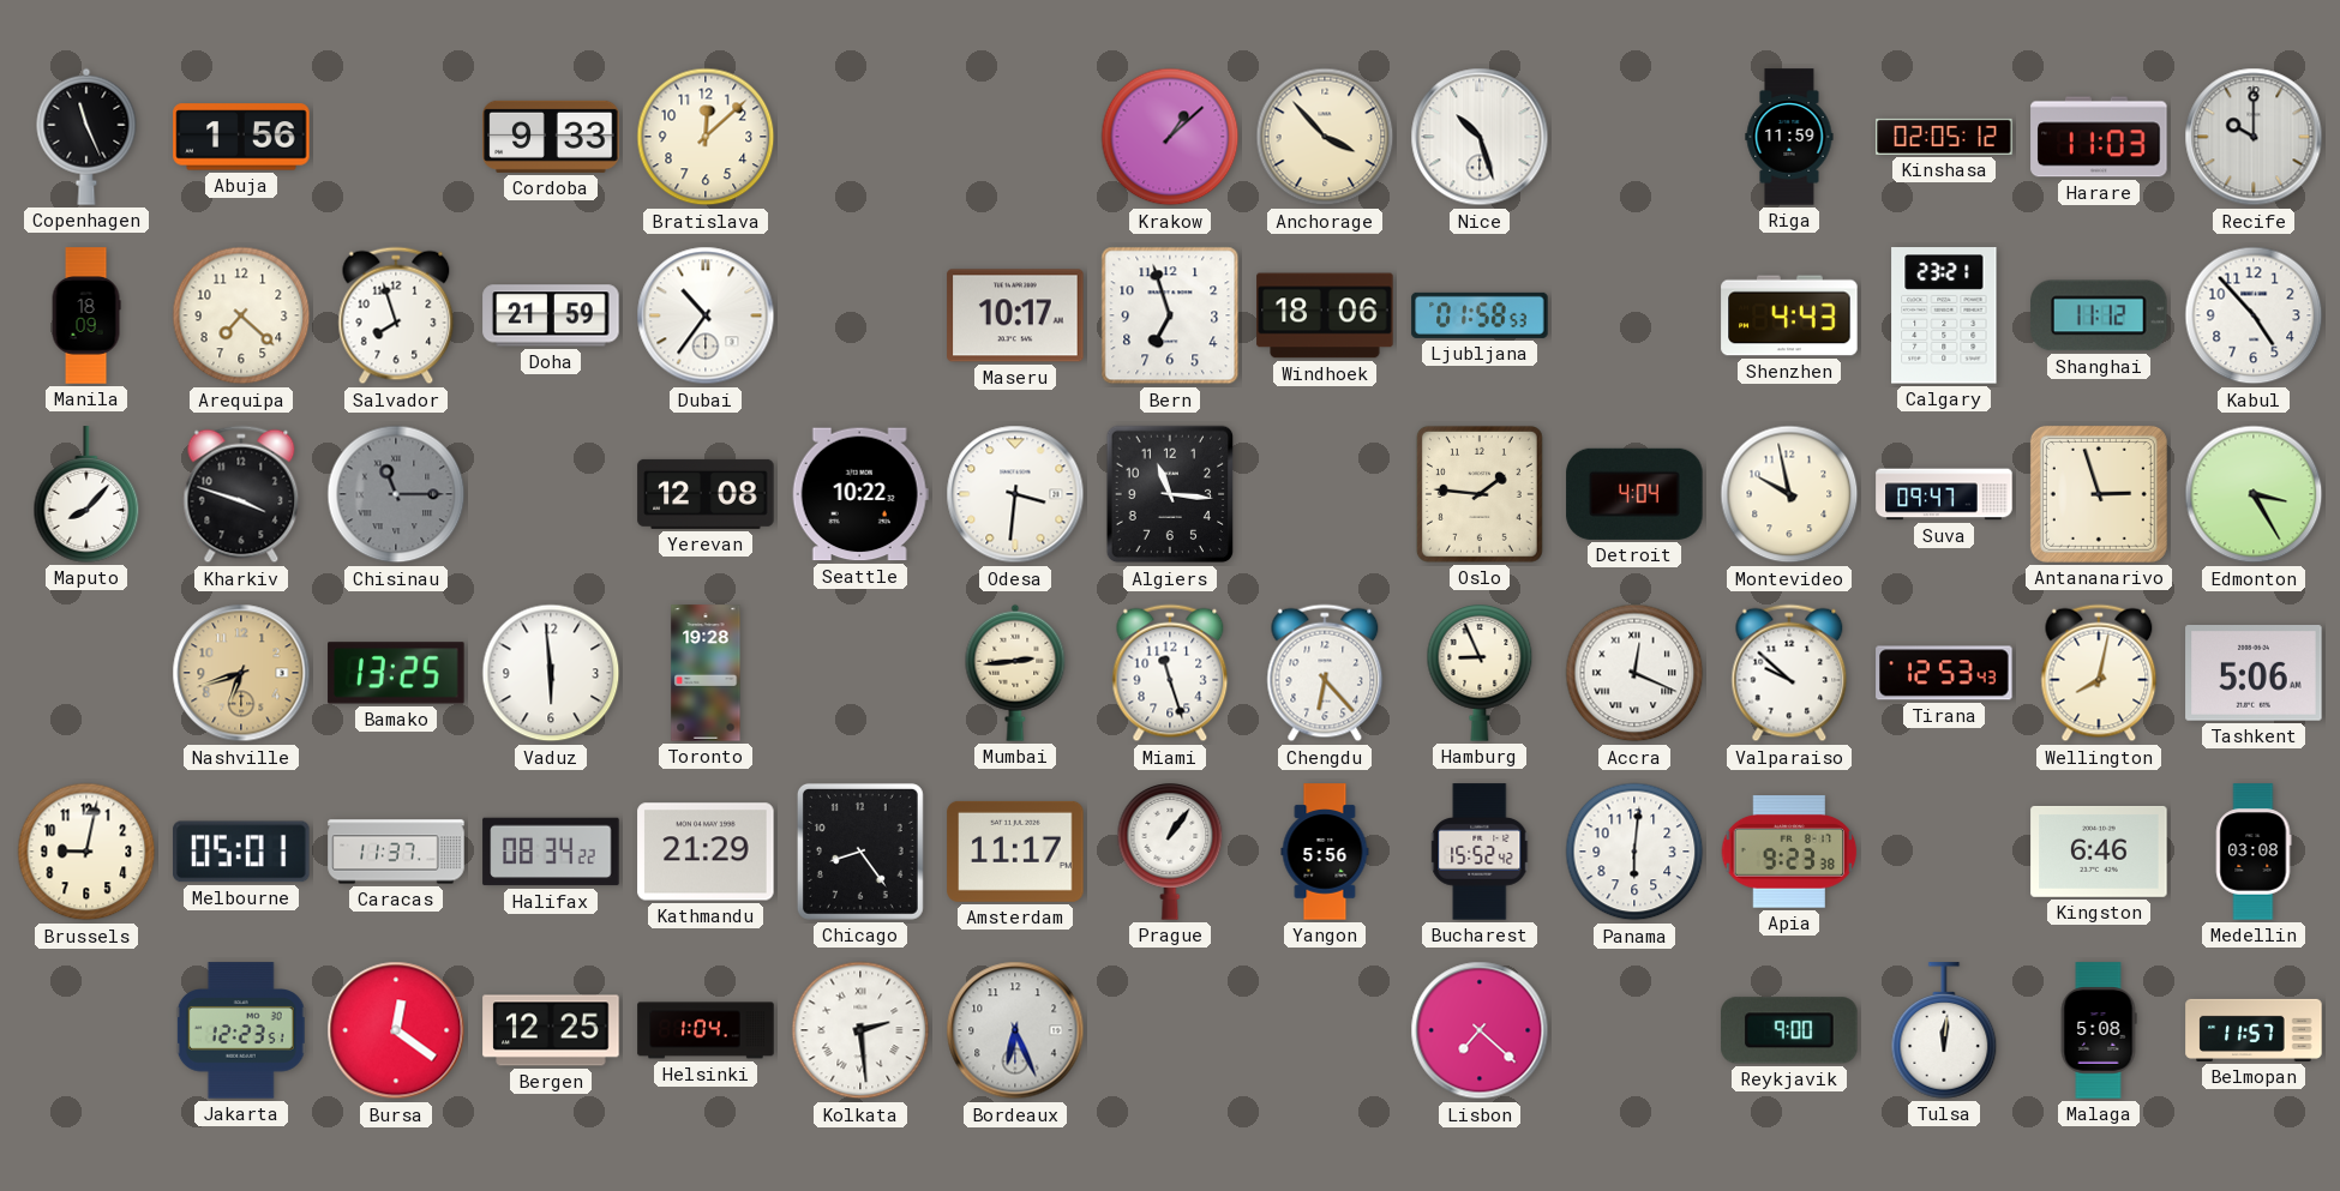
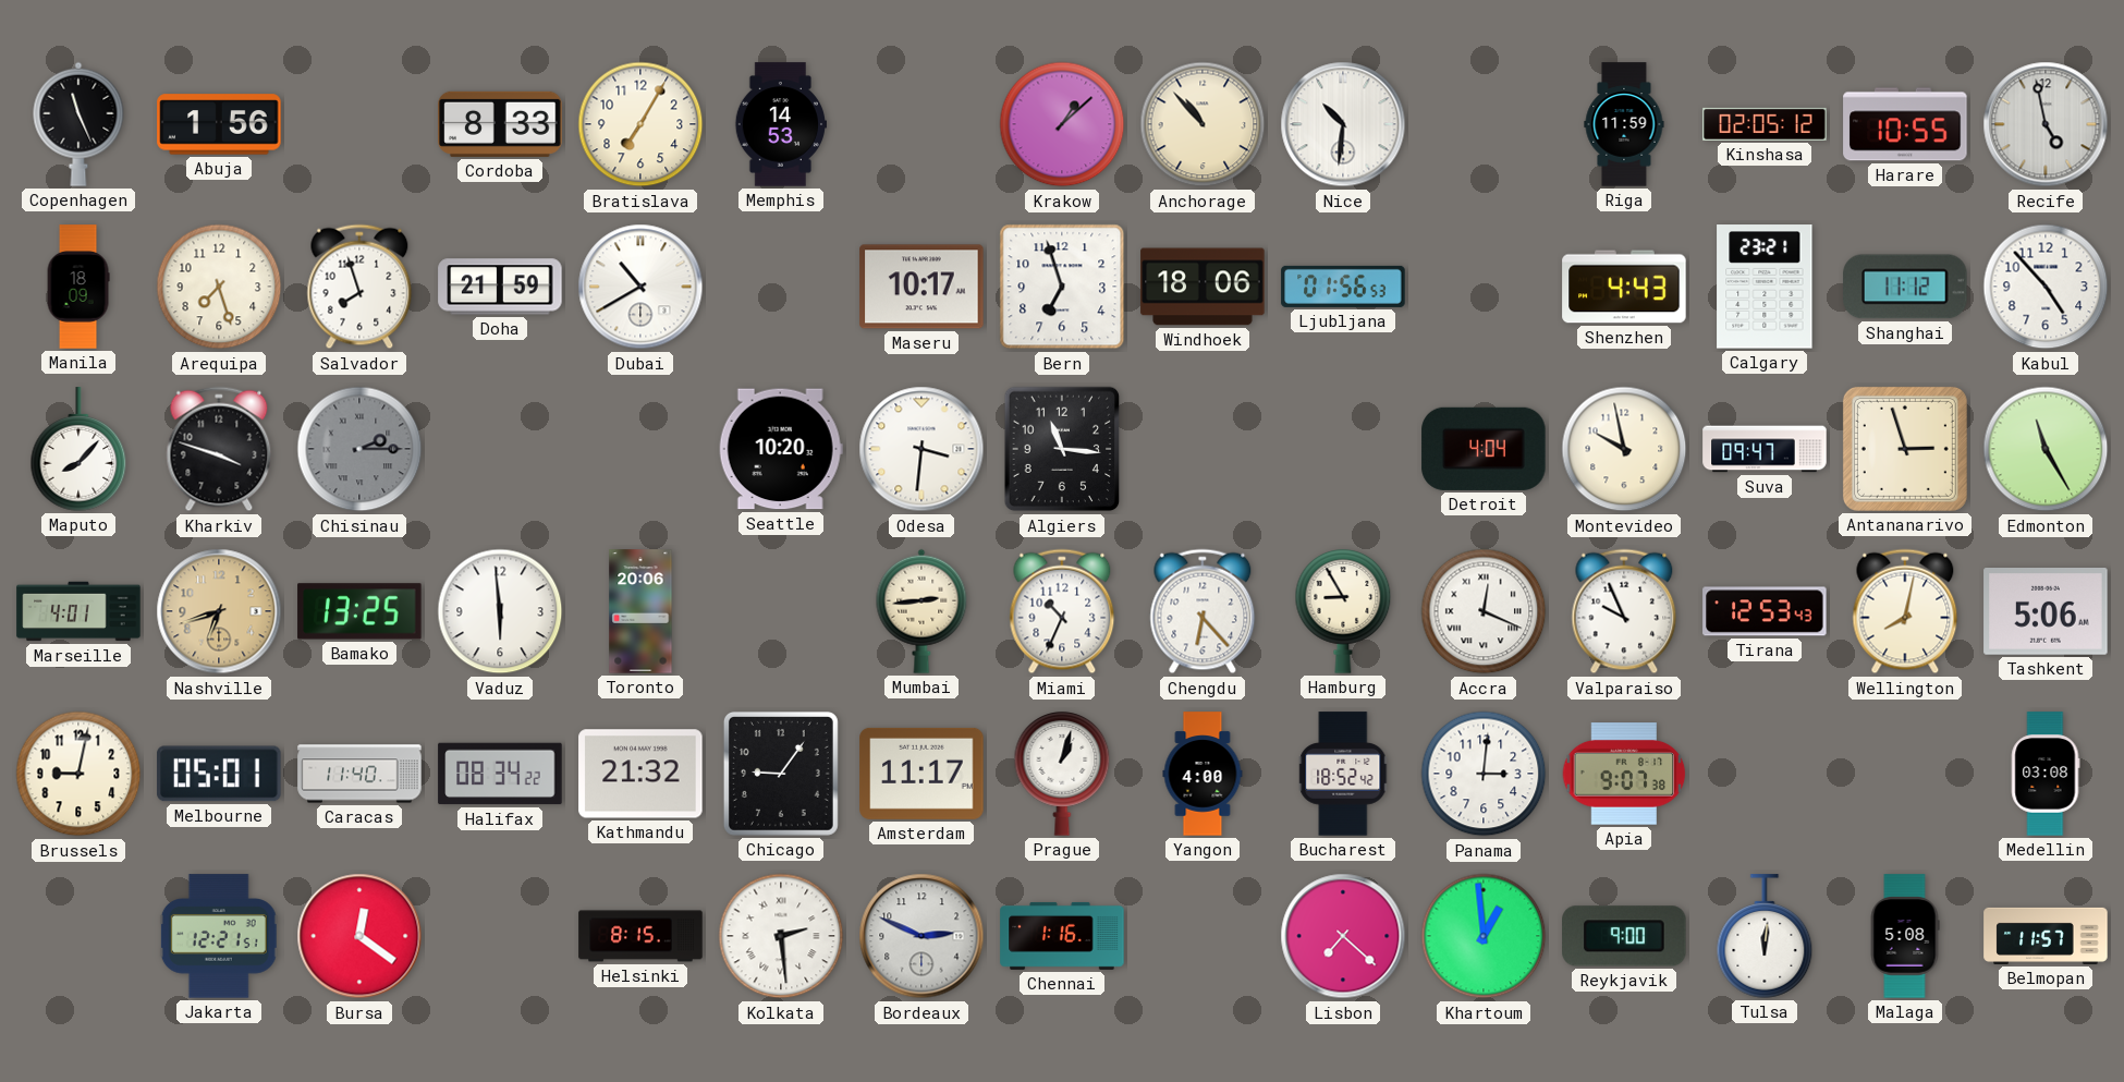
Cordoba: 9:33 -> 8:33
Bratislava: 12:08 -> 7:05
Memphis: none -> 14:53
Anchorage: 3:53 -> 10:53
Nice: 10:27 -> 10:31
Harare: 11:03 -> 10:55
Recife: 10:00 -> 4:58
Arequipa: 7:22 -> 7:27
Dubai: 10:36 -> 10:40
Ljubljana: 01:58 -> 01:56
Chisinau: 11:15 -> 2:15
Yerevan: 12:08 -> none
Seattle: 10:22 -> 10:20
Oslo: 1:46 -> none
Edmonton: 3:25 -> 11:25
Marseille: none -> 4:01
Toronto: 19:28 -> 20:06
Miami: 11:27 -> 10:34
Hamburg: 8:56 -> 8:55
Valparaiso: 9:52 -> 9:56
Caracas: 11:37 -> 11:40
Kathmandu: 21:29 -> 21:32
Chicago: 8:24 -> 9:06
Prague: 1:06 -> 1:03
Yangon: 5:56 -> 4:00
Bucharest: 15:52 -> 18:52
Panama: 6:01 -> 3:01
Apia: 9:23 -> 9:07
Kingston: 6:46 -> none
Jakarta: 12:23 -> 12:21
Bergen: 12:25 -> none
Helsinki: 1:04 -> 8:15
Bordeaux: 6:26 -> 2:49
Chennai: none -> 1:16
Khartoum: none -> 12:59
